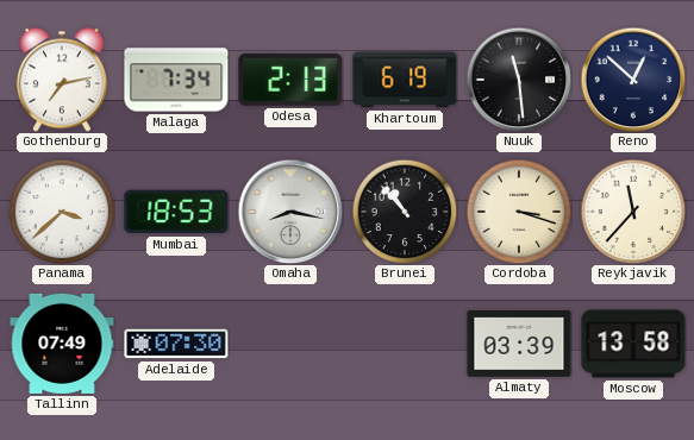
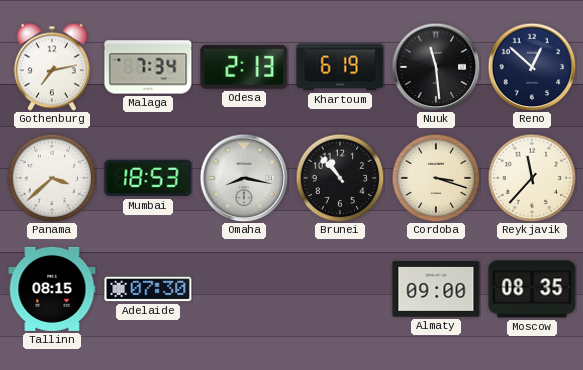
Tallinn: 07:49 -> 08:15
Almaty: 03:39 -> 09:00
Moscow: 13:58 -> 08:35
